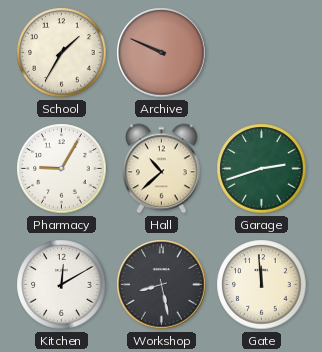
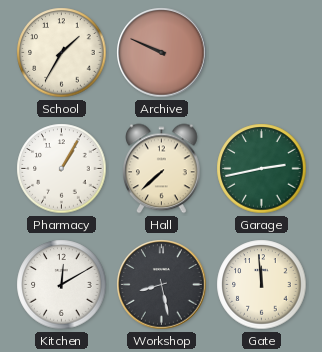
Pharmacy: 9:05 -> 1:05
Hall: 10:38 -> 7:38
Garage: 2:42 -> 2:43
